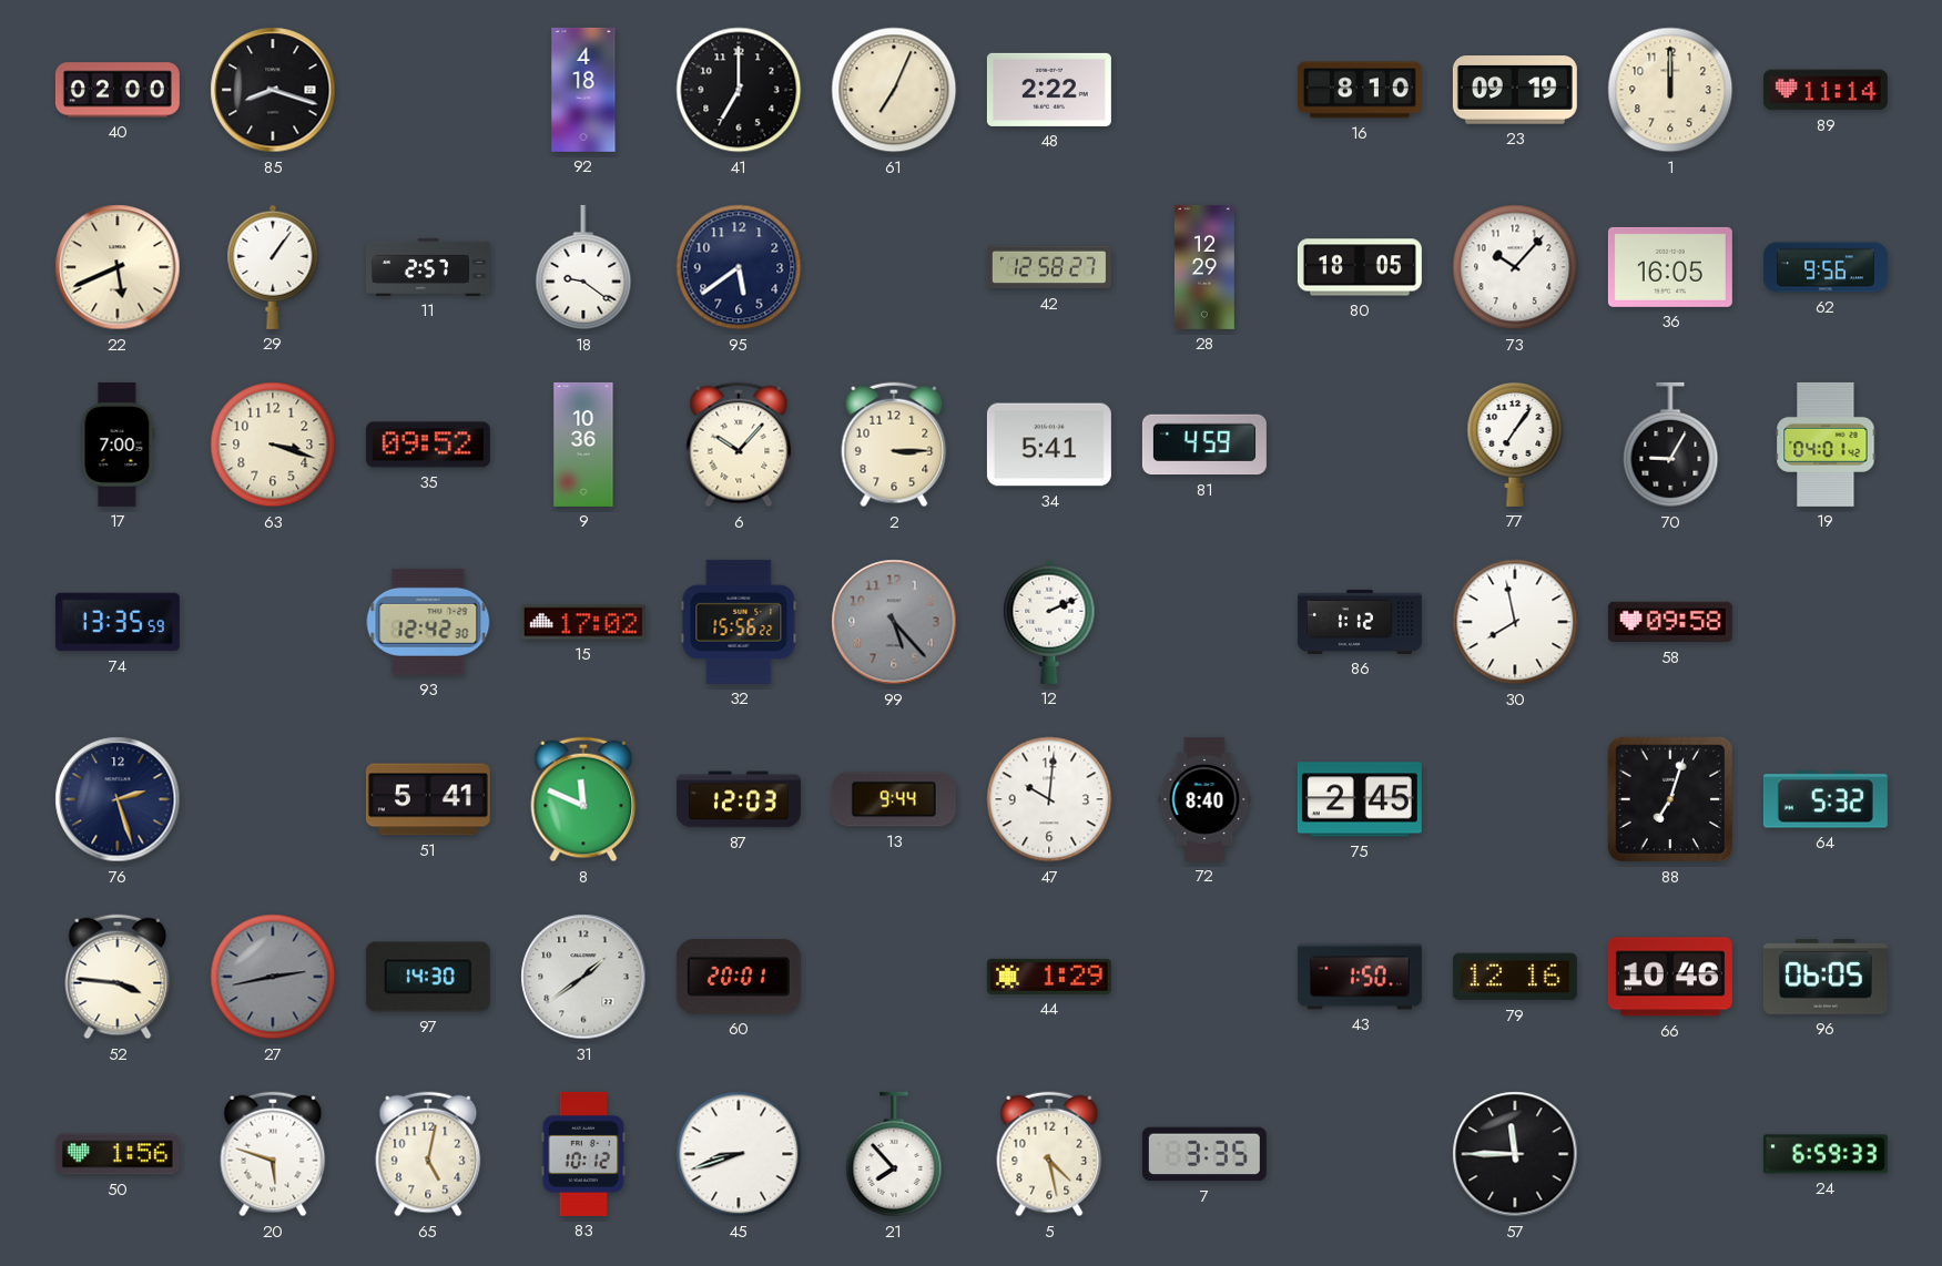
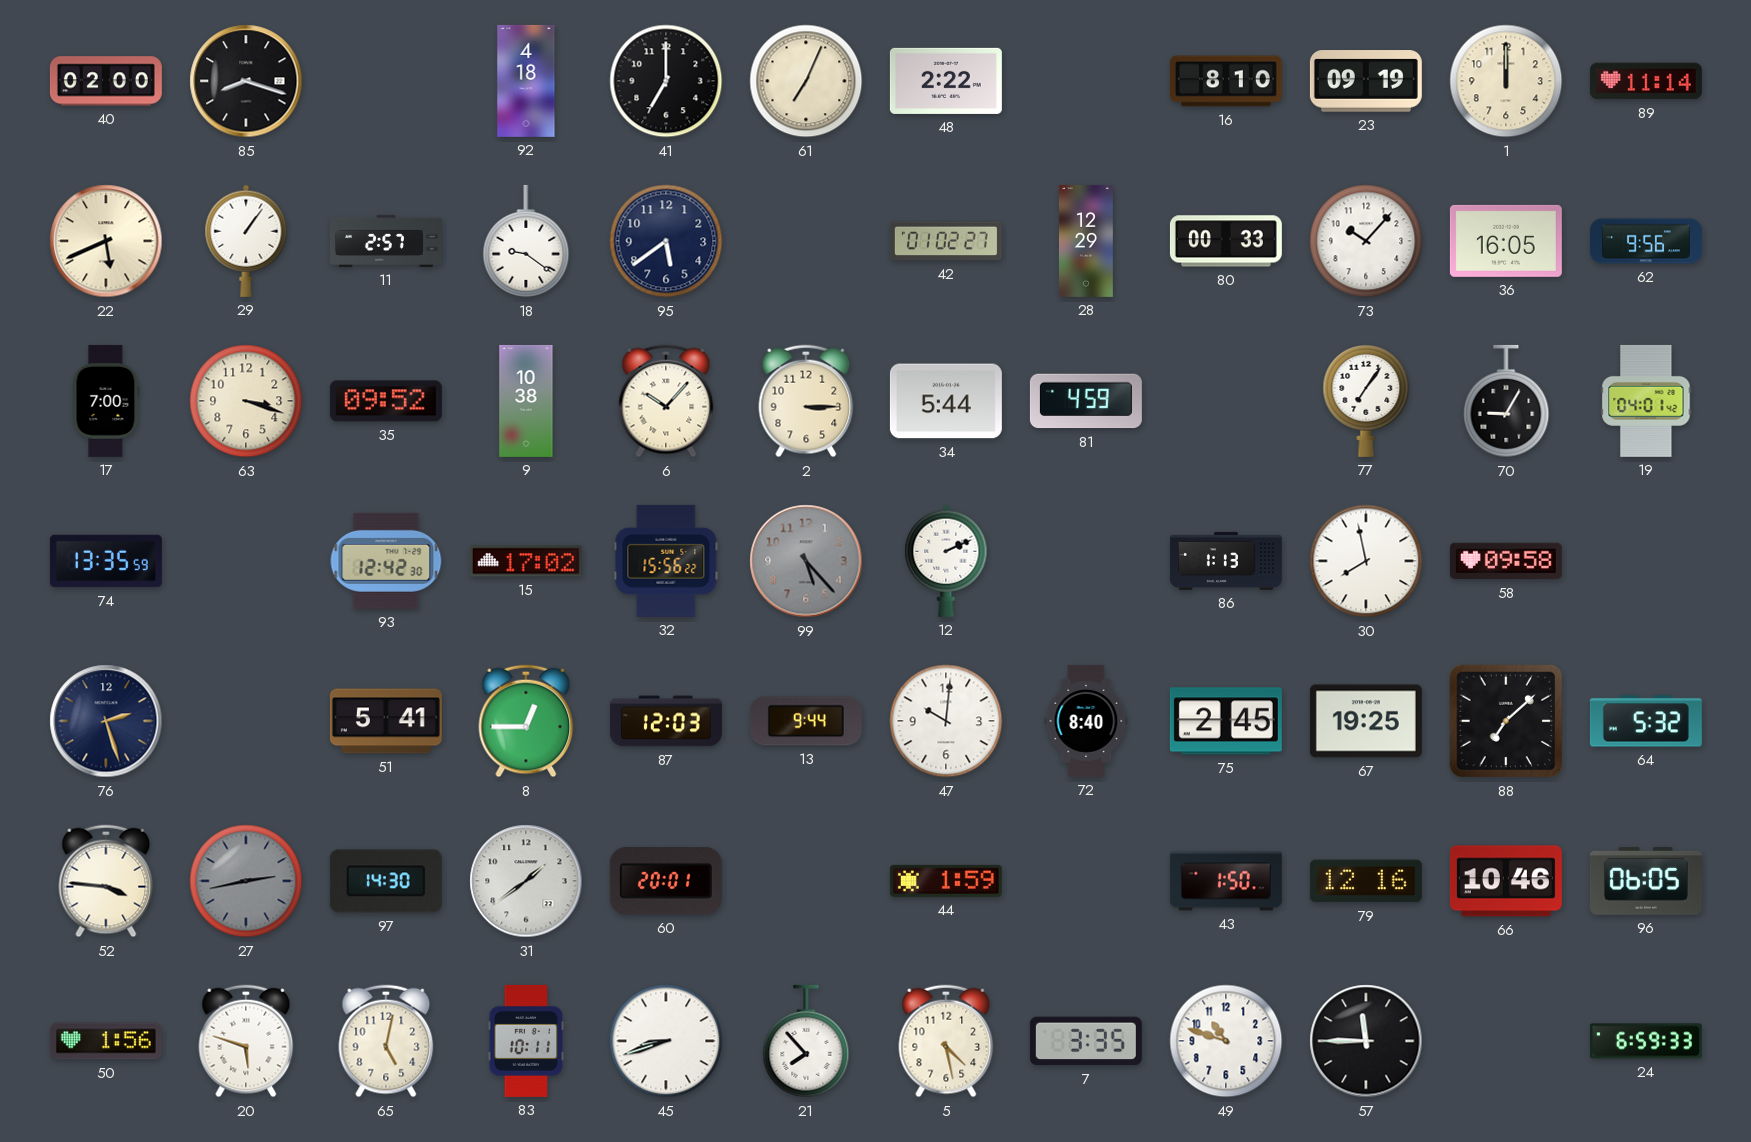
42: 12:58 -> 01:02
80: 18:05 -> 00:33
9: 10:36 -> 10:38
34: 5:41 -> 5:44
86: 1:12 -> 1:13
8: 11:49 -> 12:45
67: none -> 19:25
88: 7:03 -> 7:08
44: 1:29 -> 1:59
83: 10:12 -> 10:11
49: none -> 10:48
